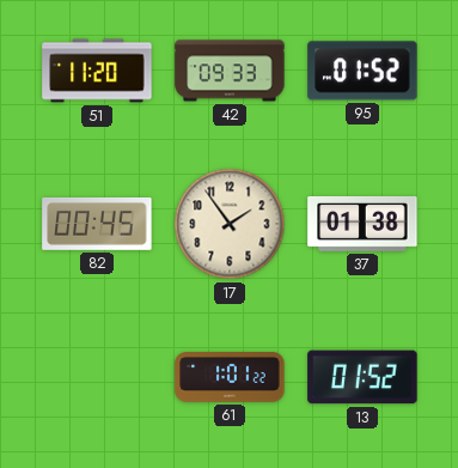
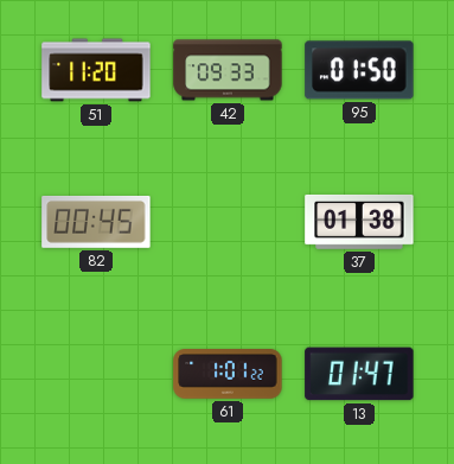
95: 01:52 -> 01:50
17: 1:54 -> none
13: 01:52 -> 01:47
